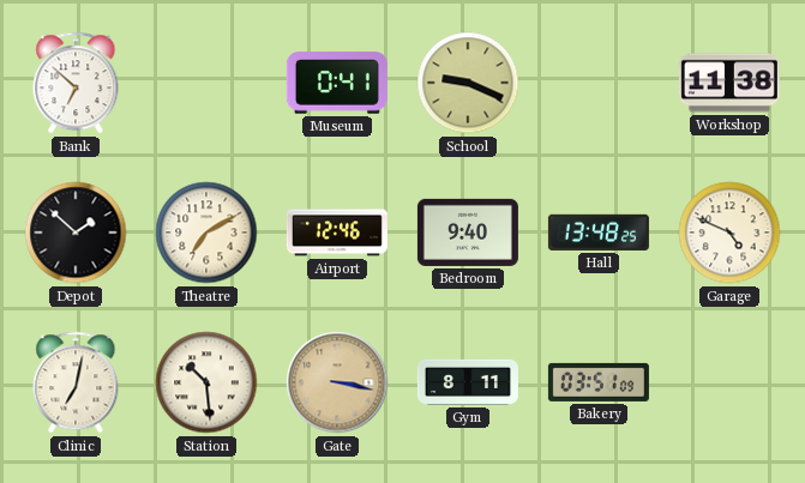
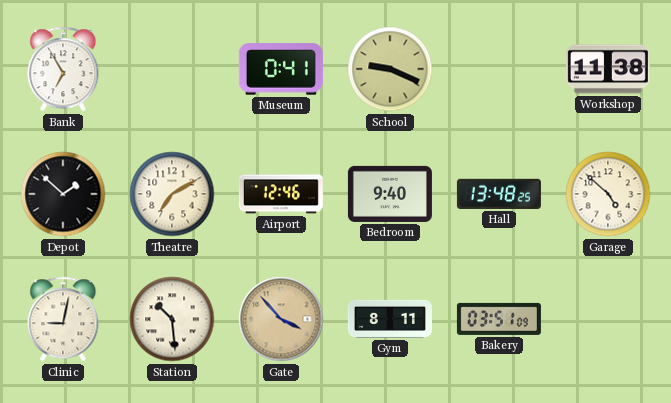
Bank: 6:52 -> 6:55
Garage: 4:49 -> 4:52
Clinic: 7:02 -> 9:02
Gate: 3:17 -> 3:53
